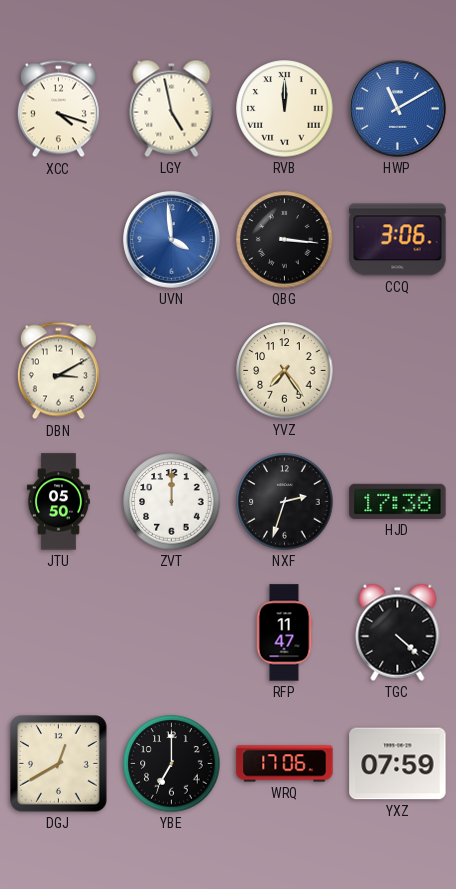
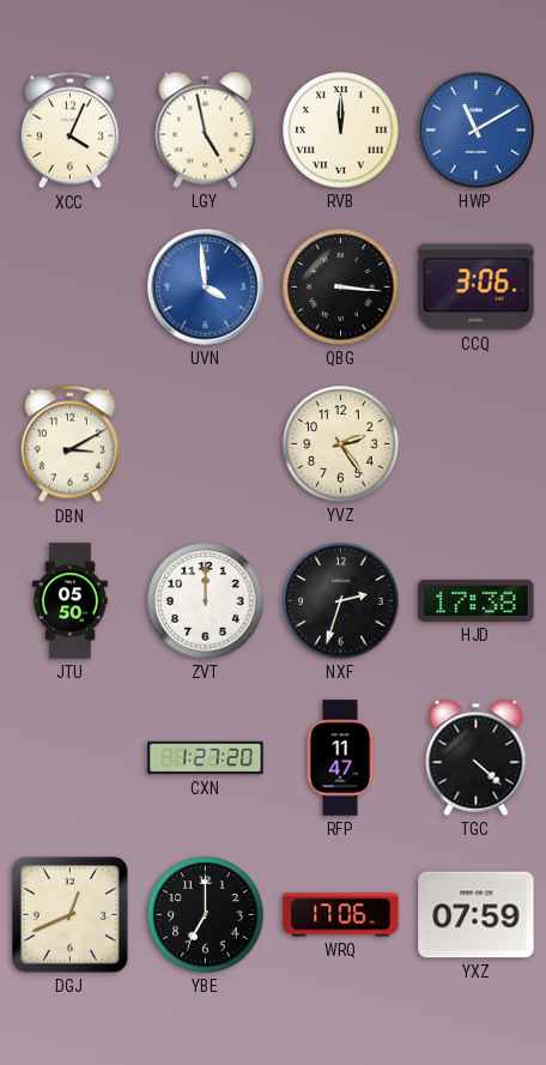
XCC: 4:18 -> 4:04
YVZ: 7:24 -> 2:24
CXN: none -> 1:27
DGJ: 12:40 -> 12:41
